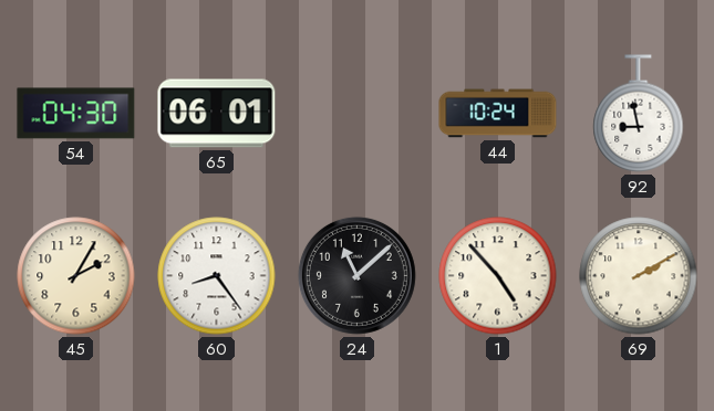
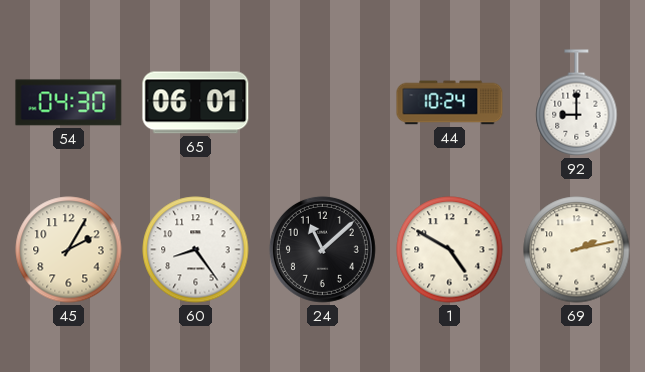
92: 8:58 -> 9:00
1: 4:53 -> 4:50
69: 2:10 -> 2:13
